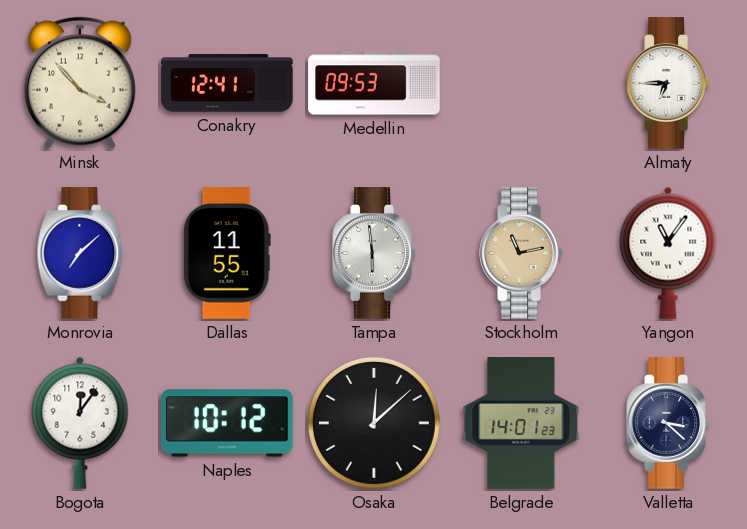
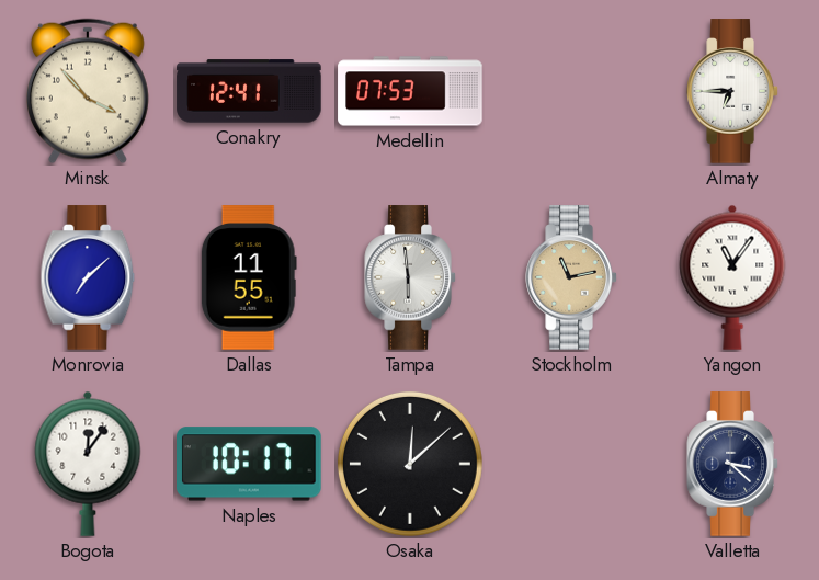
Medellin: 09:53 -> 07:53
Naples: 10:12 -> 10:17
Belgrade: 14:01 -> none
